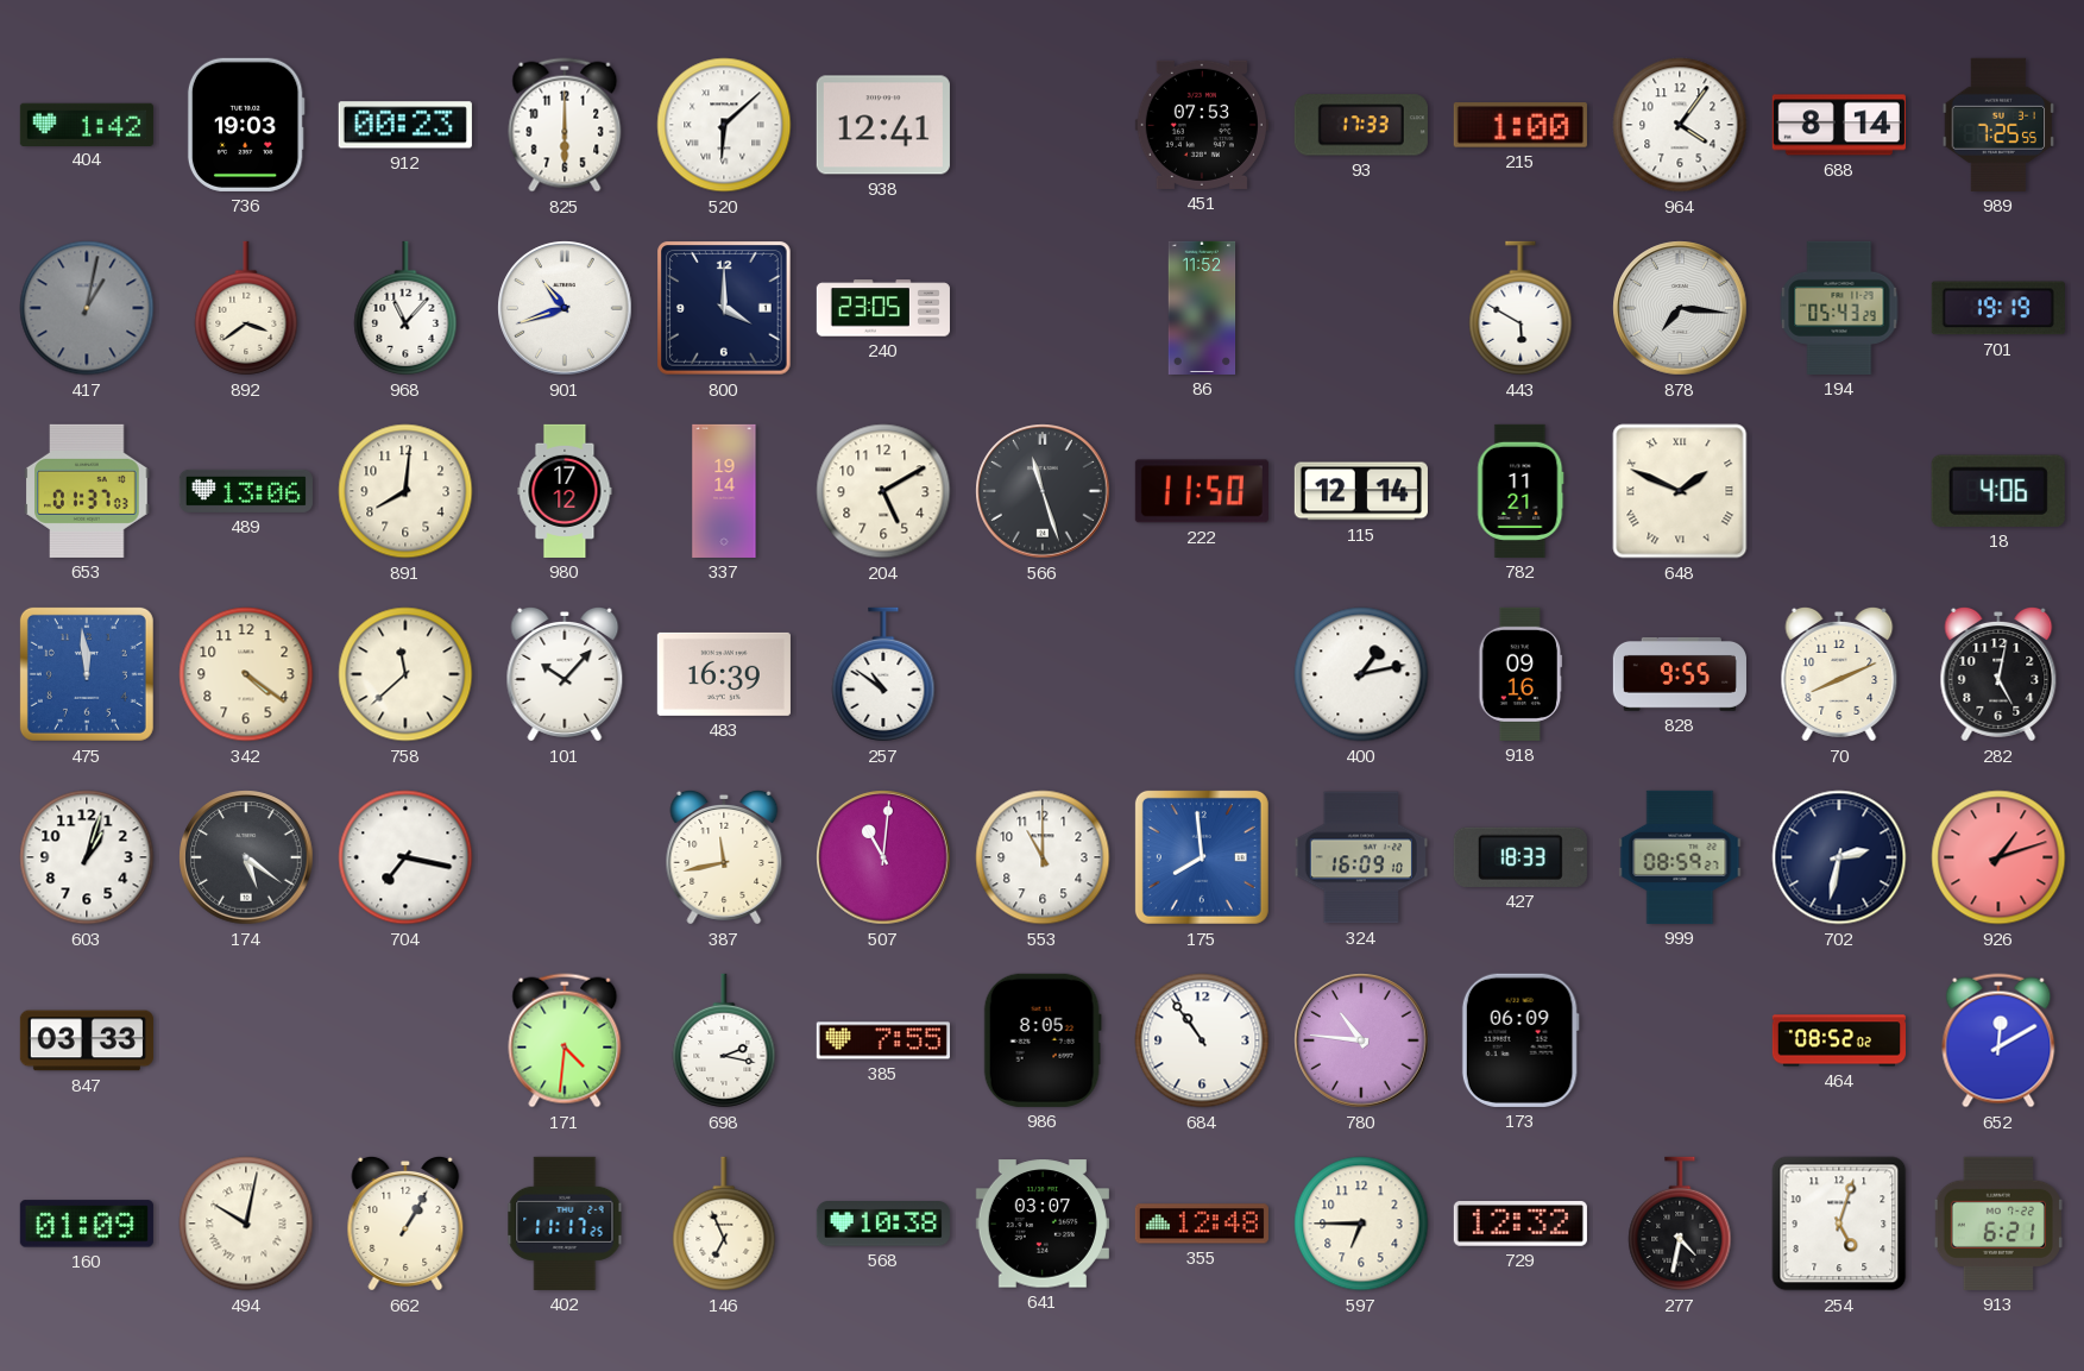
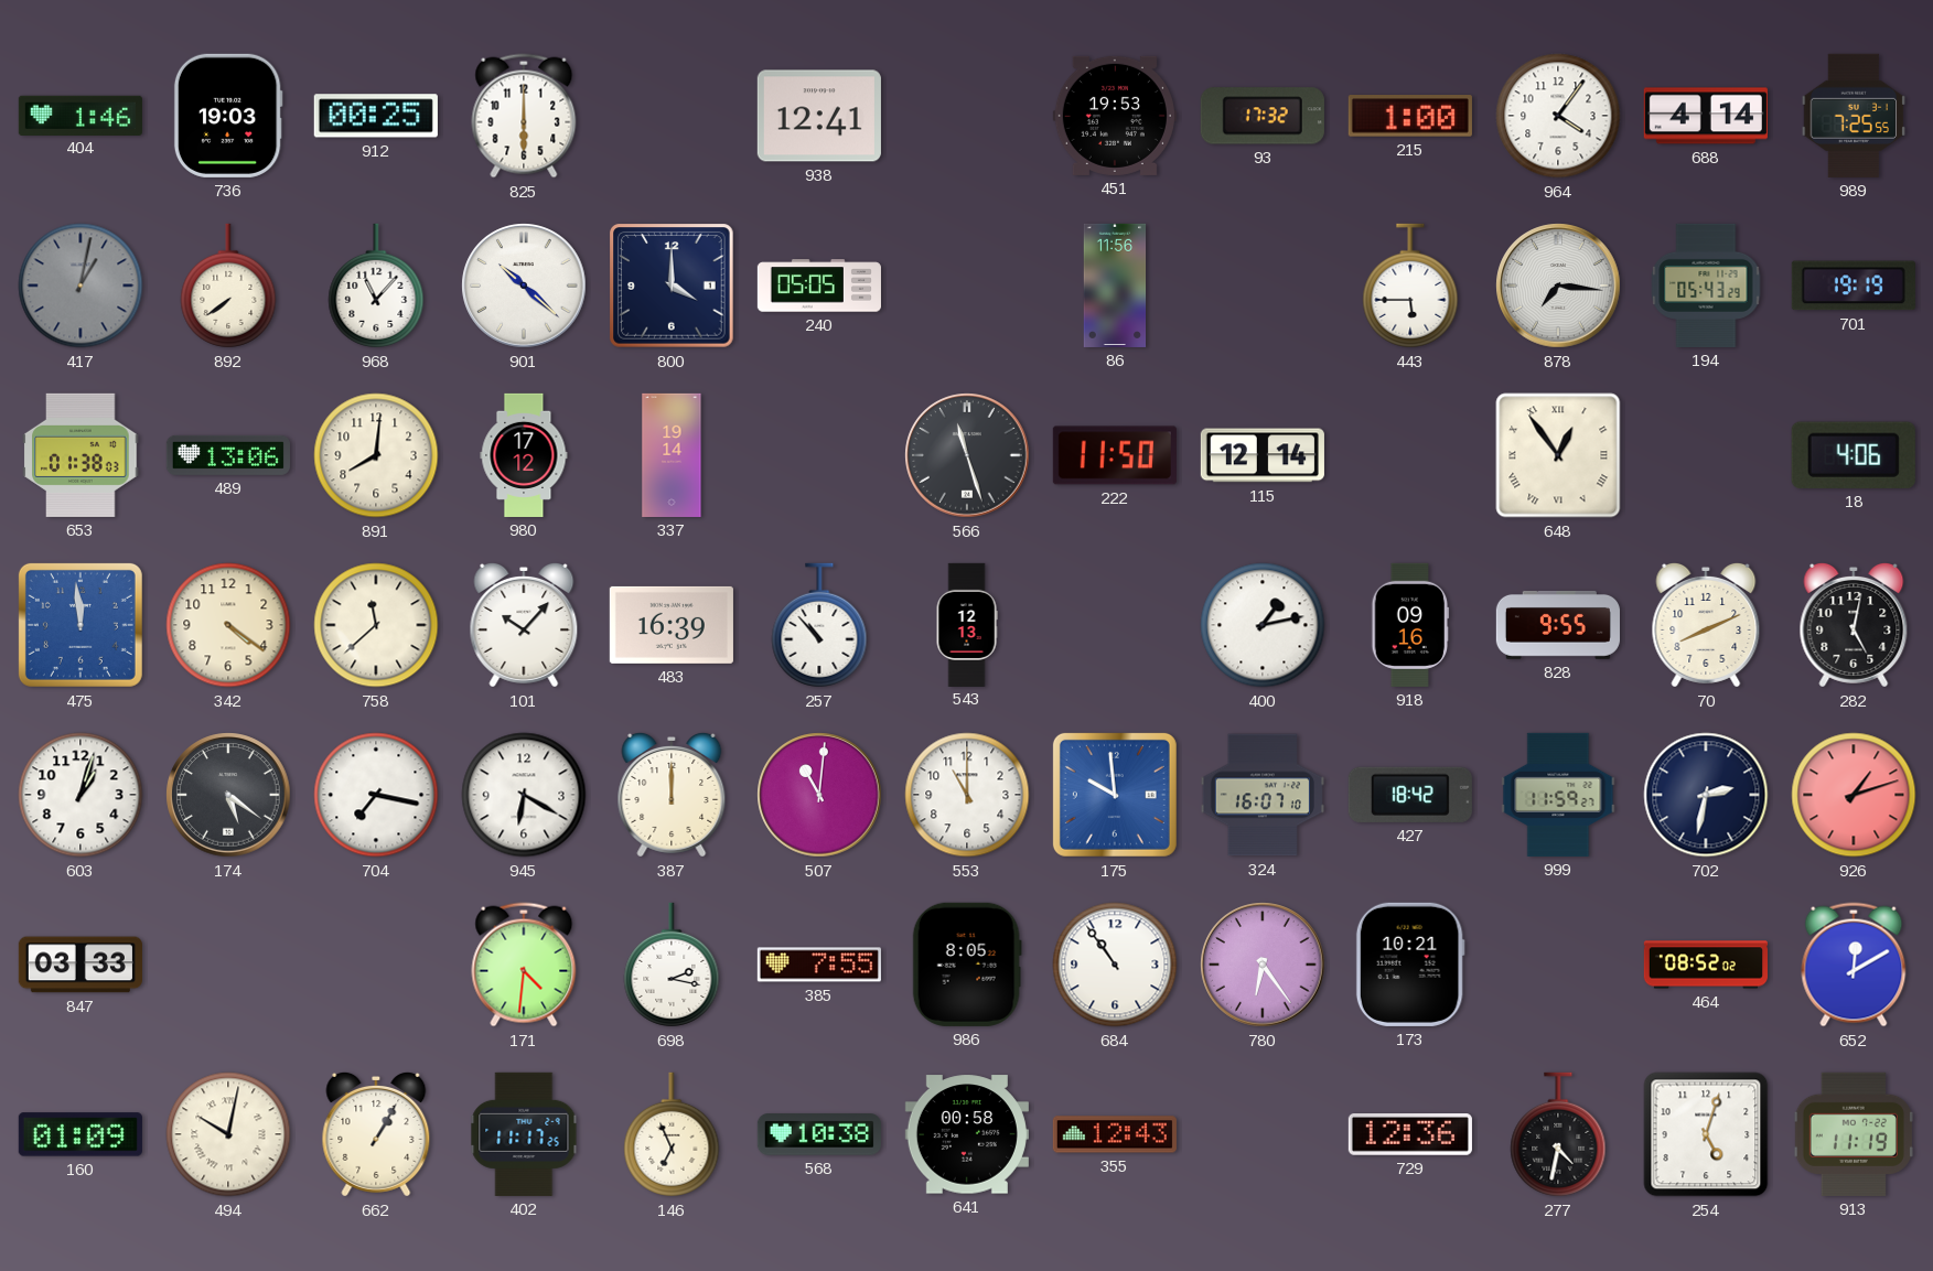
404: 1:42 -> 1:46
912: 00:23 -> 00:25
520: 6:08 -> none
451: 07:53 -> 19:53
93: 17:33 -> 17:32
688: 8:14 -> 4:14
892: 3:39 -> 7:39
901: 10:42 -> 10:22
240: 23:05 -> 05:05
86: 11:52 -> 11:56
443: 5:50 -> 5:45
653: 01:37 -> 01:38
204: 5:10 -> none
782: 11:21 -> none
648: 1:49 -> 12:54
257: 10:51 -> 10:53
543: none -> 12:13
945: none -> 6:20
387: 11:43 -> 12:00
175: 7:59 -> 9:59
324: 16:09 -> 16:07
427: 18:33 -> 18:42
999: 08:59 -> 11:59
780: 10:46 -> 6:24
173: 06:09 -> 10:21
641: 03:07 -> 00:58
355: 12:48 -> 12:43
597: 6:45 -> none
729: 12:32 -> 12:36
913: 6:21 -> 11:19
